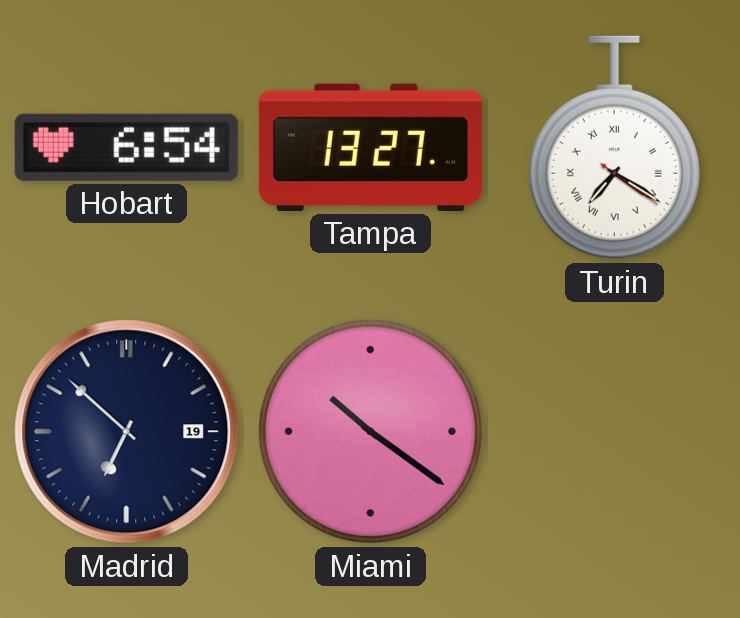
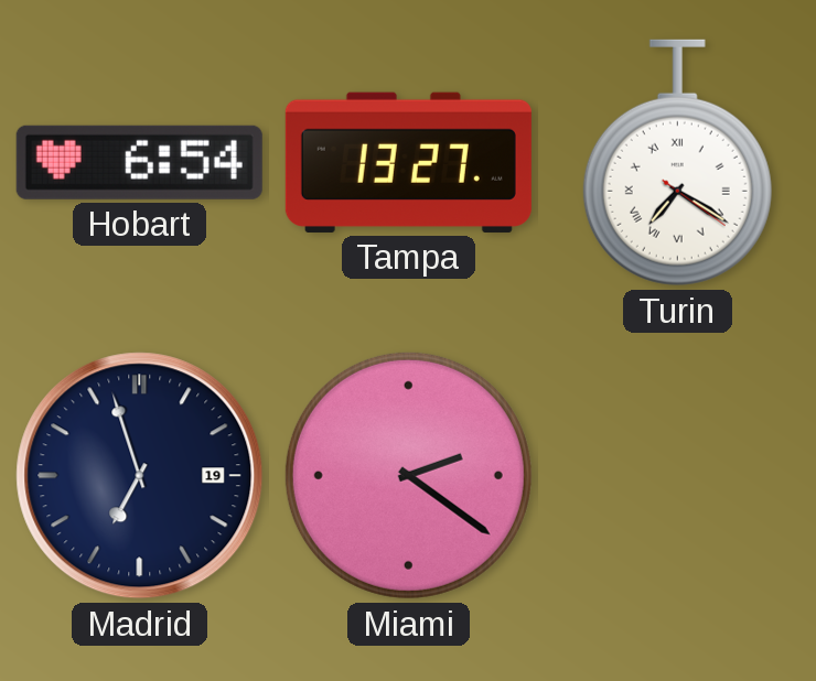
Madrid: 6:52 -> 6:57
Miami: 10:21 -> 2:21
